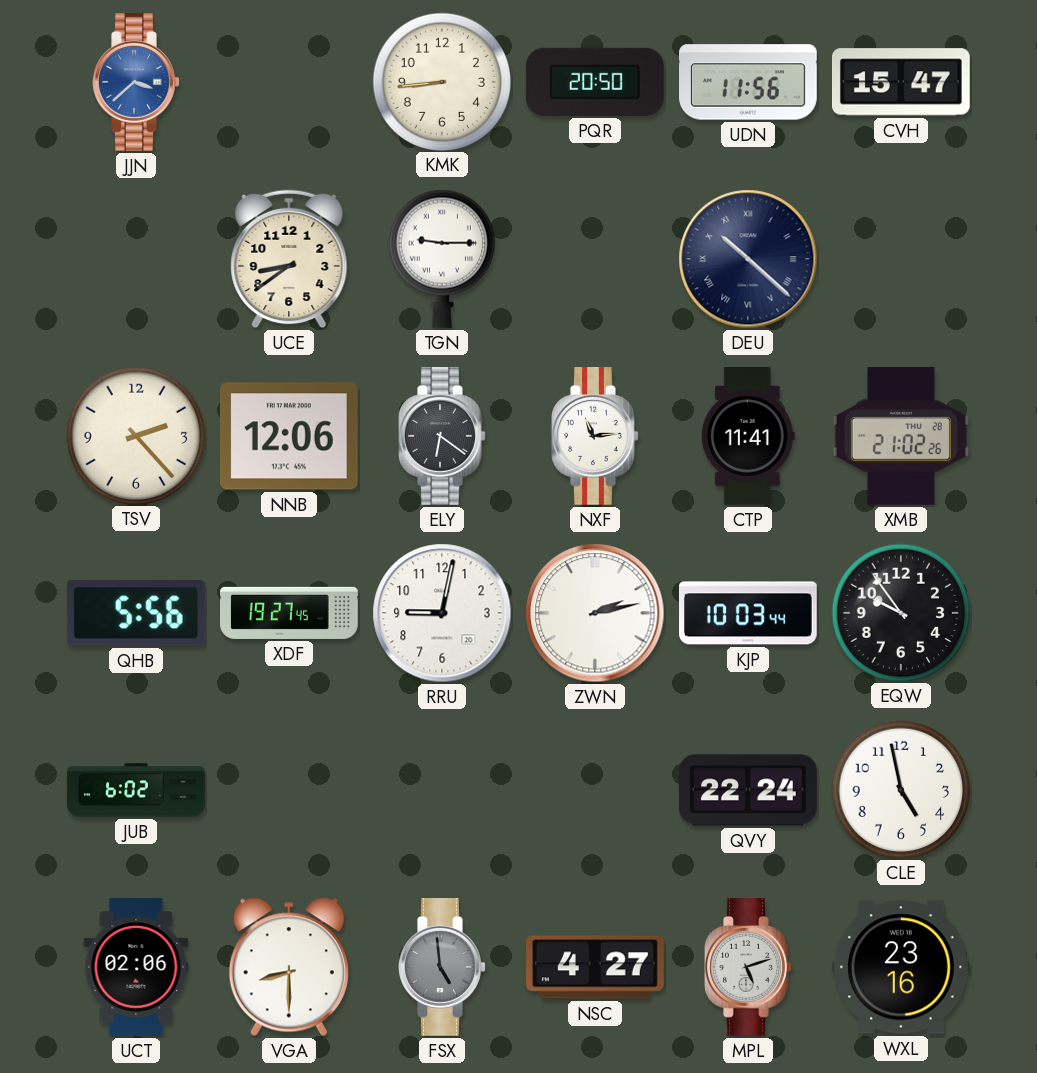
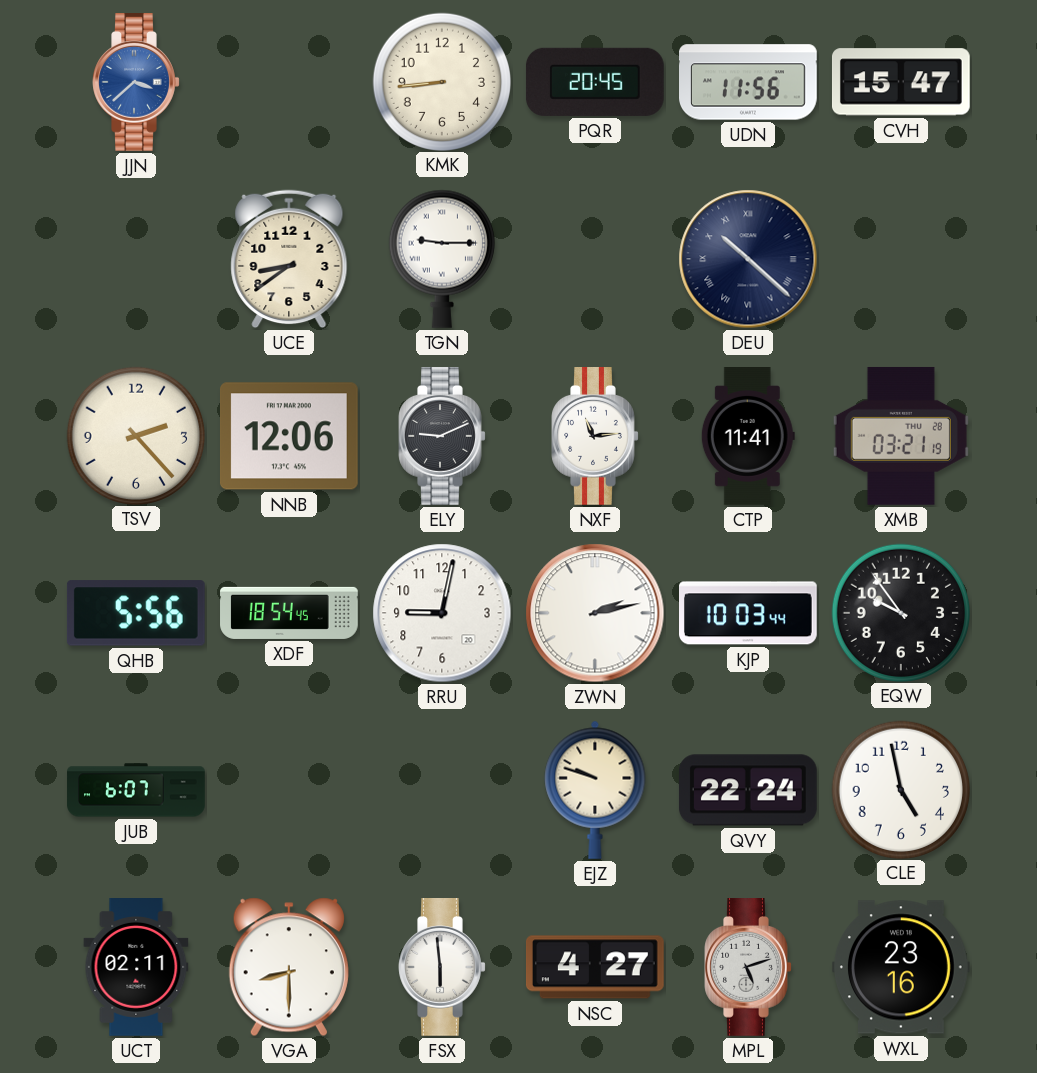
PQR: 20:50 -> 20:45
ELY: 6:21 -> 9:11
XMB: 21:02 -> 03:21
XDF: 19:27 -> 18:54
JUB: 6:02 -> 6:07
EJZ: none -> 9:48
UCT: 02:06 -> 02:11
FSX: 4:59 -> 5:59
FSX dial: grey -> white
